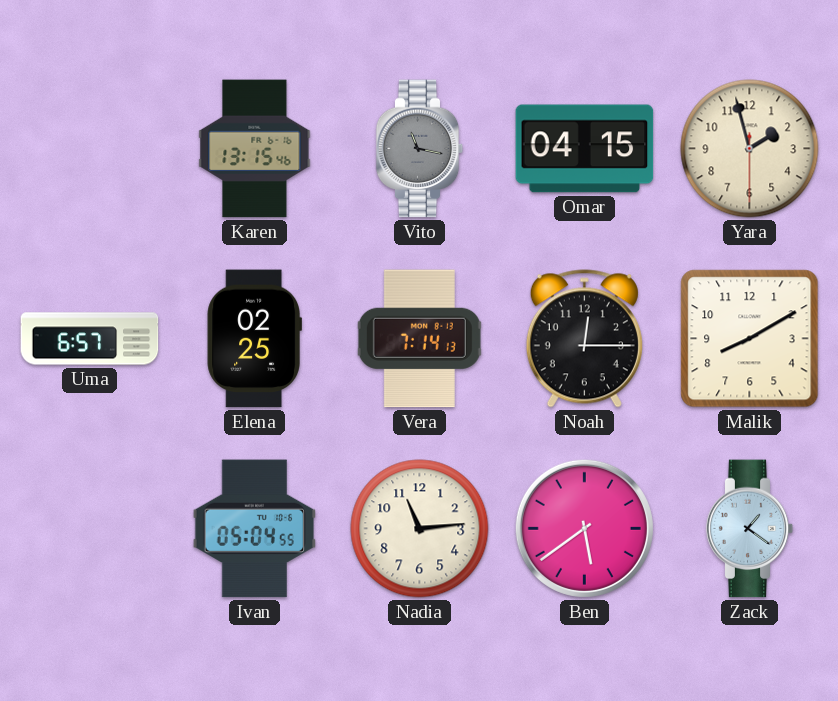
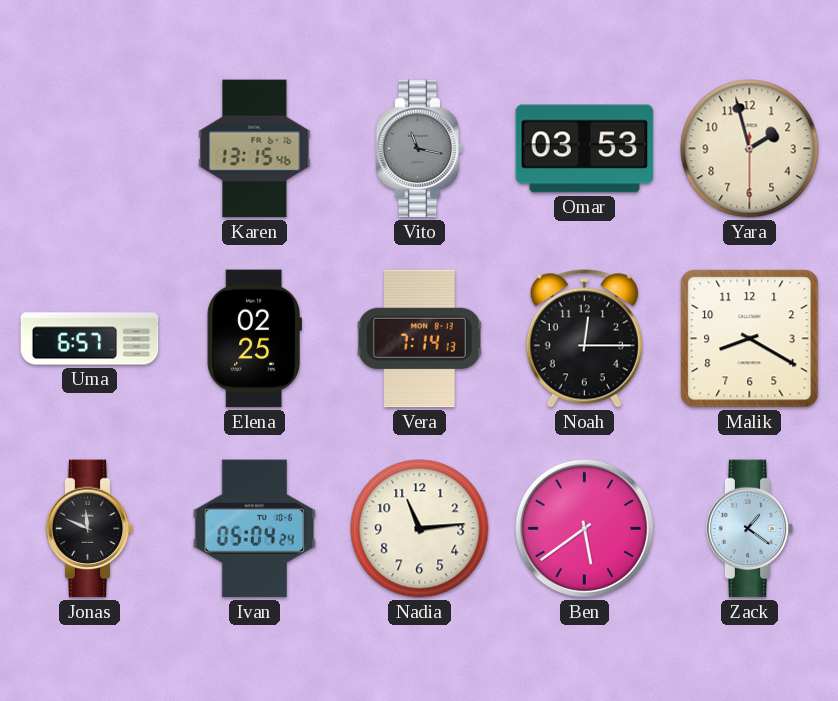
Omar: 04:15 -> 03:53
Malik: 8:10 -> 8:20
Jonas: none -> 11:49
Ivan: 05:04:55 -> 05:04:24
